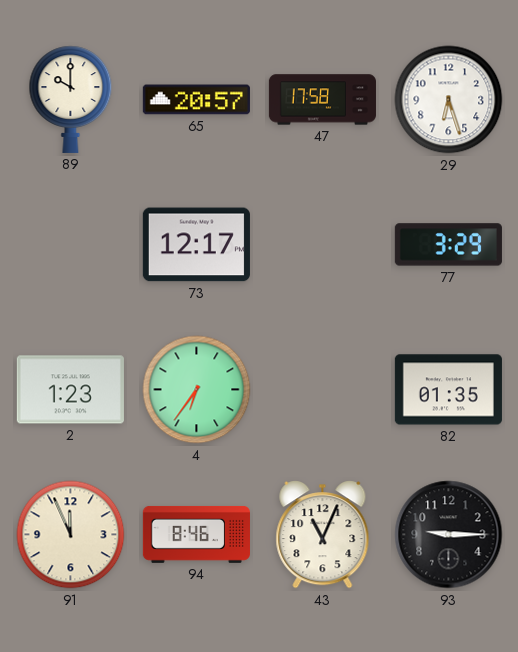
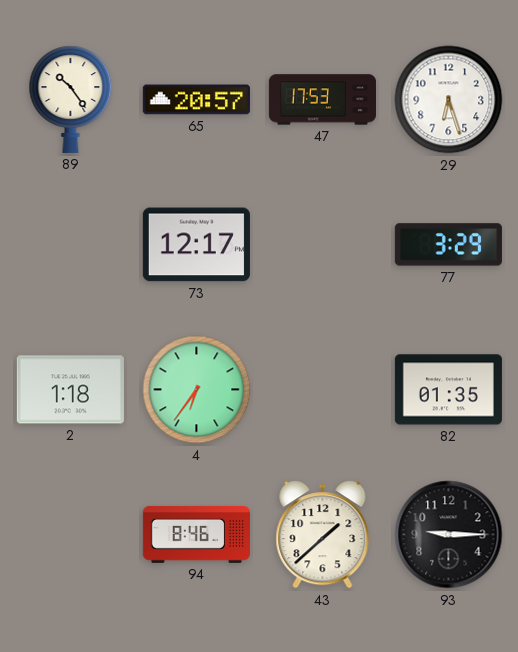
89: 10:00 -> 10:24
47: 17:58 -> 17:53
2: 1:23 -> 1:18
91: 11:56 -> none
43: 11:04 -> 1:38
